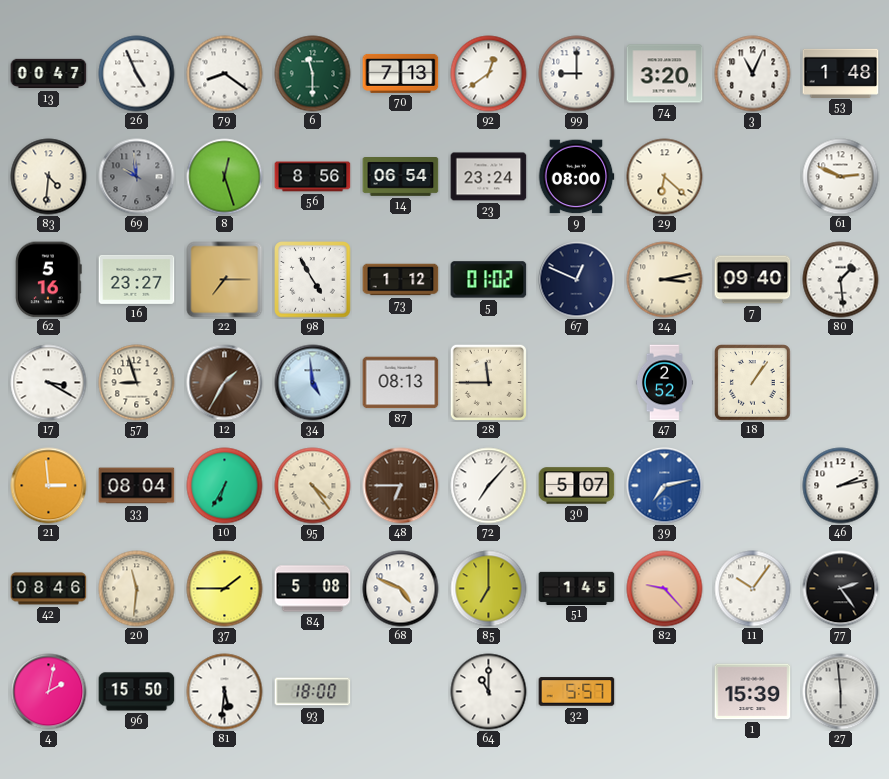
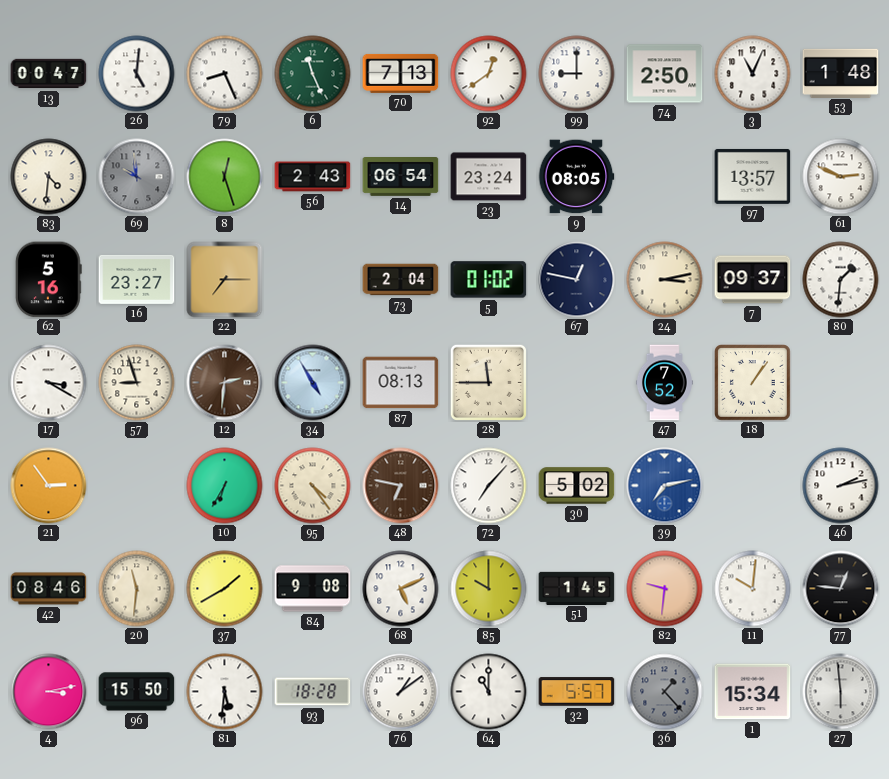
26: 4:56 -> 5:01
79: 8:21 -> 8:26
6: 11:30 -> 11:26
74: 3:20 -> 2:50
56: 8:56 -> 2:43
9: 08:00 -> 08:05
29: 6:22 -> none
97: none -> 13:57
98: 4:55 -> none
73: 1:12 -> 2:04
67: 12:49 -> 12:47
7: 09:40 -> 09:37
80: 1:29 -> 1:31
12: 1:35 -> 2:31
34: 4:59 -> 4:55
47: 2:52 -> 7:52
21: 2:59 -> 2:54
33: 08:04 -> none
48: 6:45 -> 6:47
30: 5:07 -> 5:02
37: 1:45 -> 1:40
84: 5:08 -> 9:08
68: 4:49 -> 5:11
85: 7:00 -> 10:00
82: 9:23 -> 9:31
11: 10:06 -> 10:01
77: 2:24 -> 12:46
4: 2:02 -> 3:13
93: 18:00 -> 18:28
76: none -> 1:09
36: none -> 1:23
1: 15:39 -> 15:34
